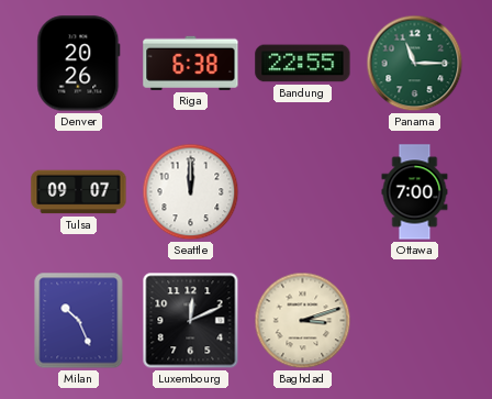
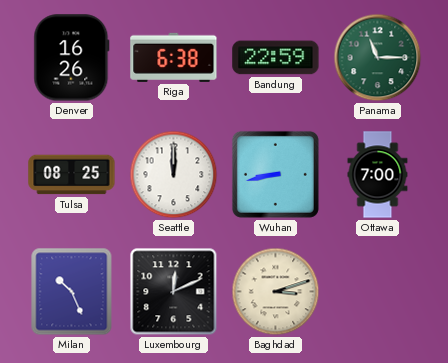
Denver: 20:26 -> 16:26
Bandung: 22:55 -> 22:59
Tulsa: 09:07 -> 08:25
Wuhan: none -> 8:43
